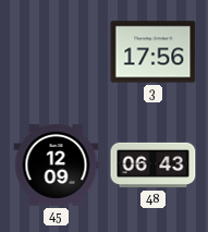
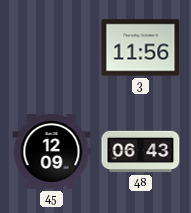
3: 17:56 -> 11:56
